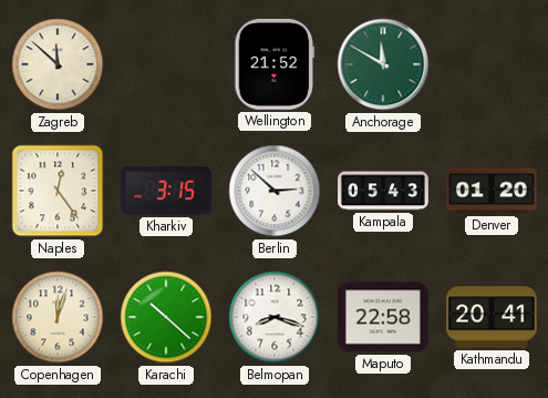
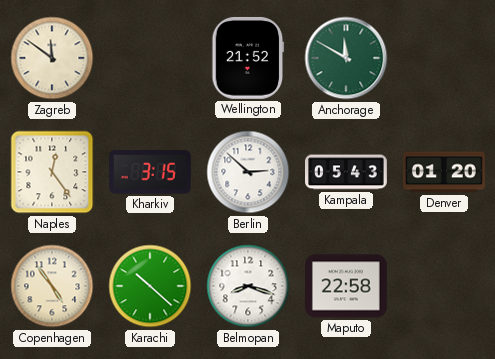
Zagreb: 11:52 -> 11:51
Copenhagen: 12:03 -> 4:54
Kathmandu: 20:41 -> none
